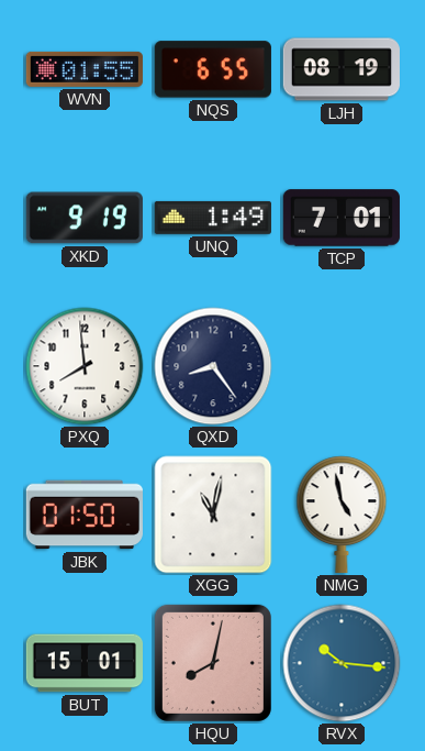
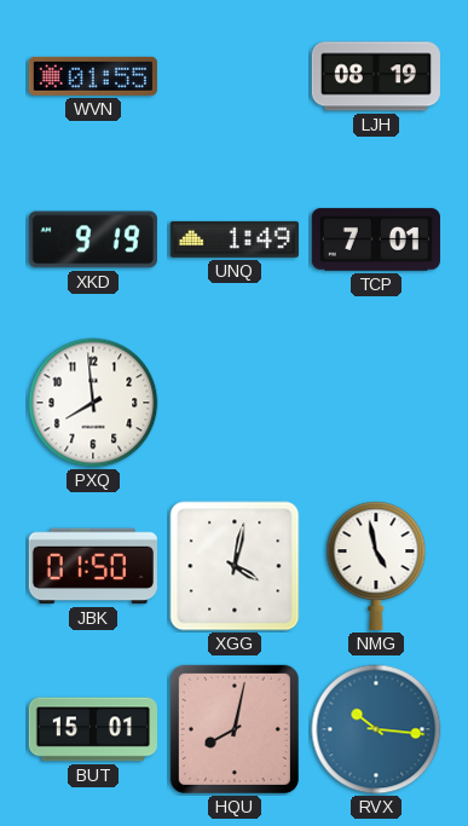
NQS: 6:55 -> none
QXD: 8:24 -> none
XGG: 11:02 -> 4:02
